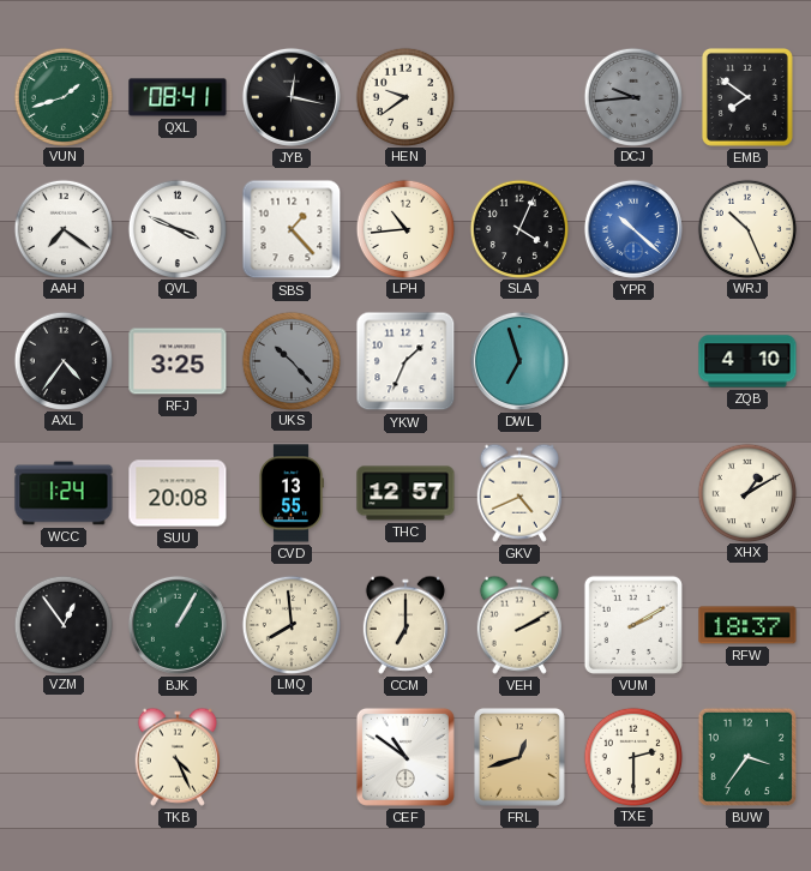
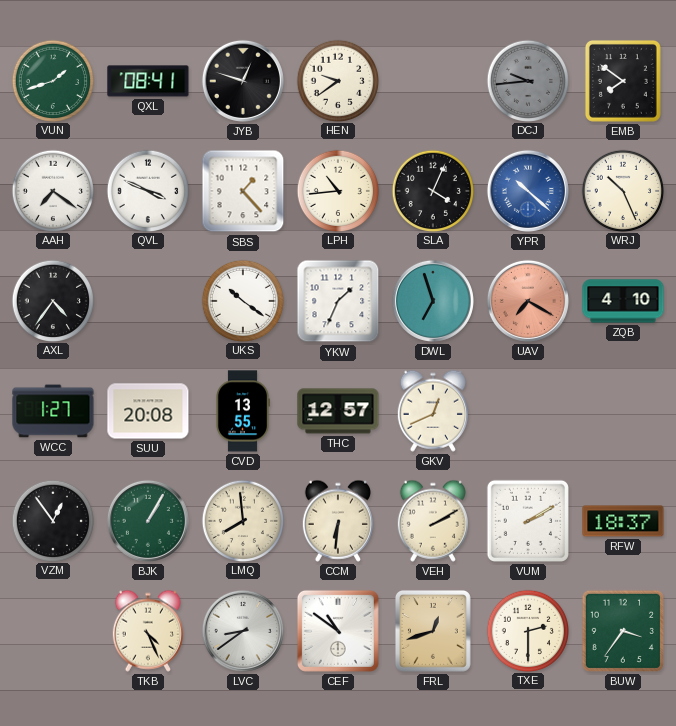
JYB: 12:17 -> 12:48
RFJ: 3:25 -> none
UKS: 10:23 -> 10:21
UKS dial: grey -> white
UAV: none -> 7:20
WCC: 1:24 -> 1:27
GKV: 4:41 -> 12:41
XHX: 1:10 -> none
CCM: 7:00 -> 6:31
LVC: none -> 8:39
